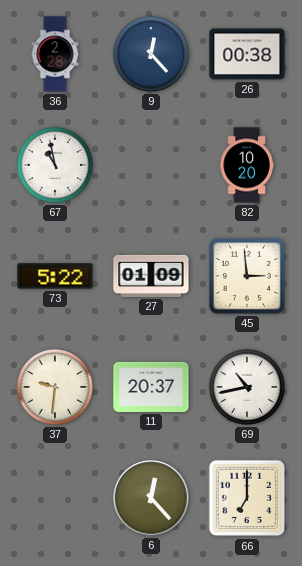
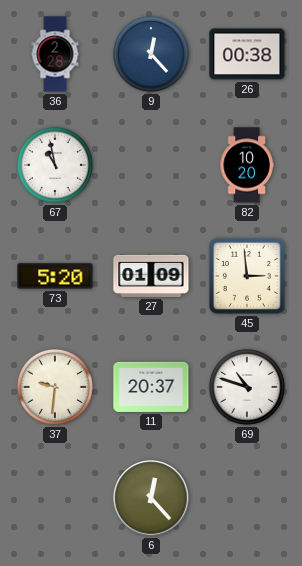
73: 5:22 -> 5:20
69: 10:43 -> 10:48
66: 7:00 -> none
